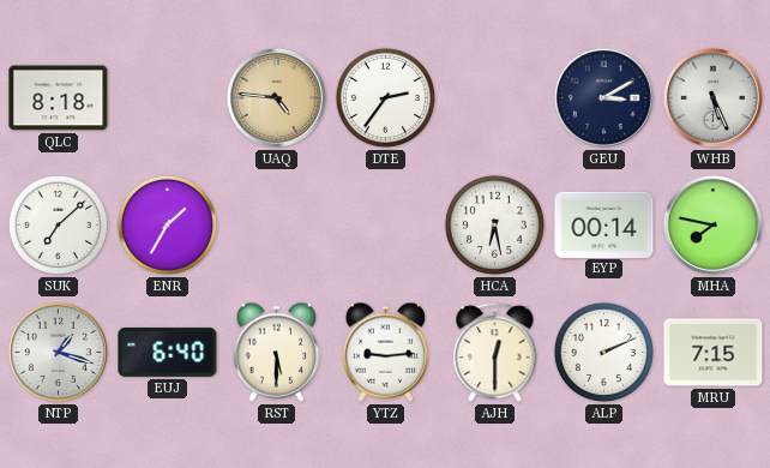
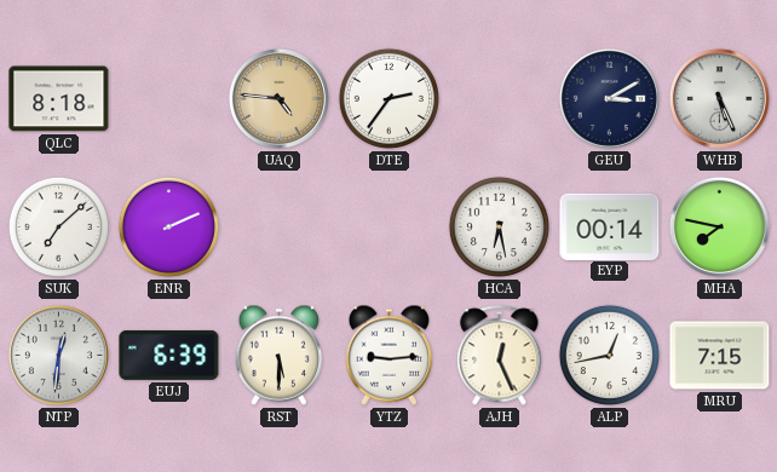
ENR: 1:35 -> 2:11
NTP: 1:18 -> 12:31
EUJ: 6:40 -> 6:39
AJH: 12:30 -> 12:26
ALP: 2:11 -> 12:43
